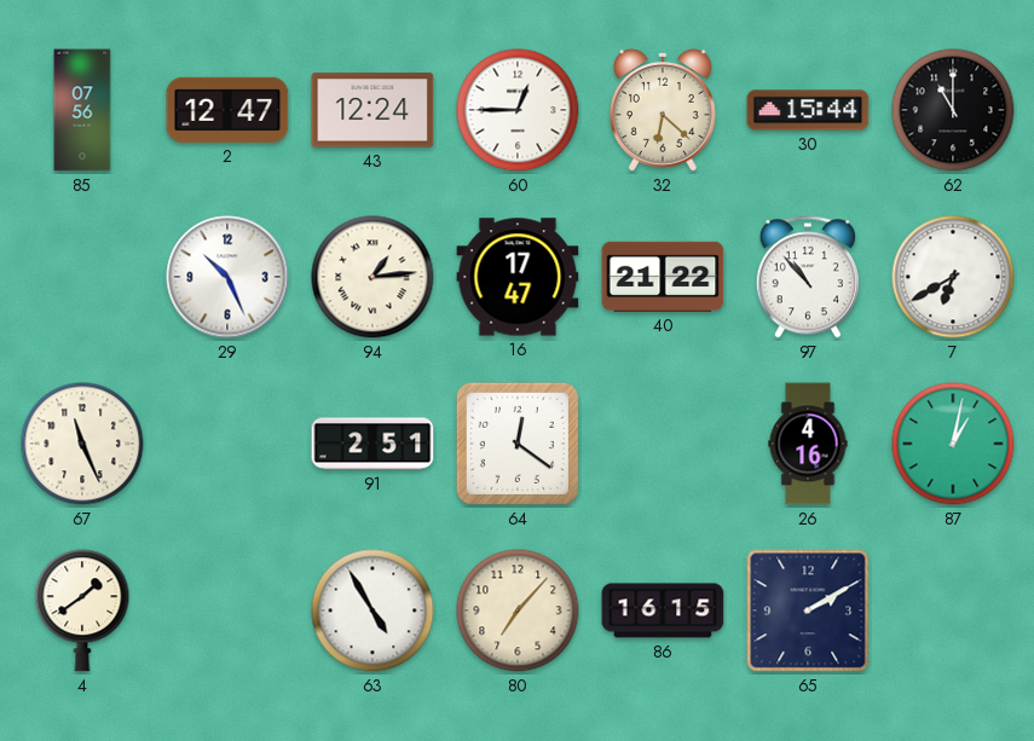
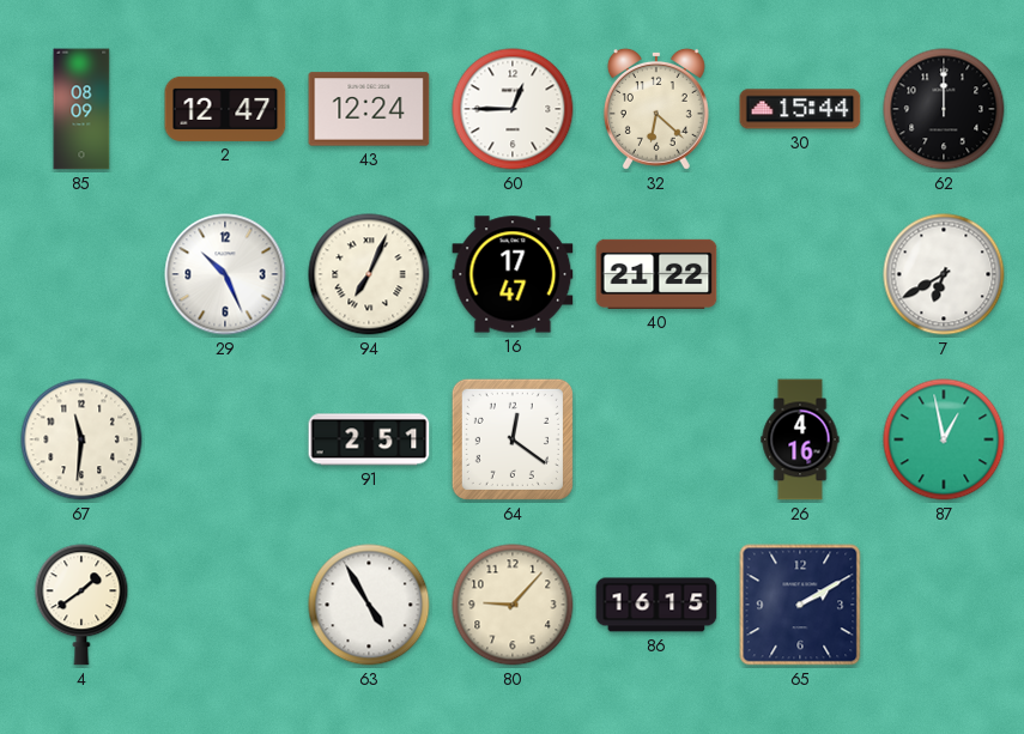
85: 07:56 -> 08:09
62: 11:00 -> 12:00
94: 1:14 -> 7:04
97: 10:53 -> none
67: 11:26 -> 11:31
87: 1:02 -> 12:58
80: 7:07 -> 9:07
